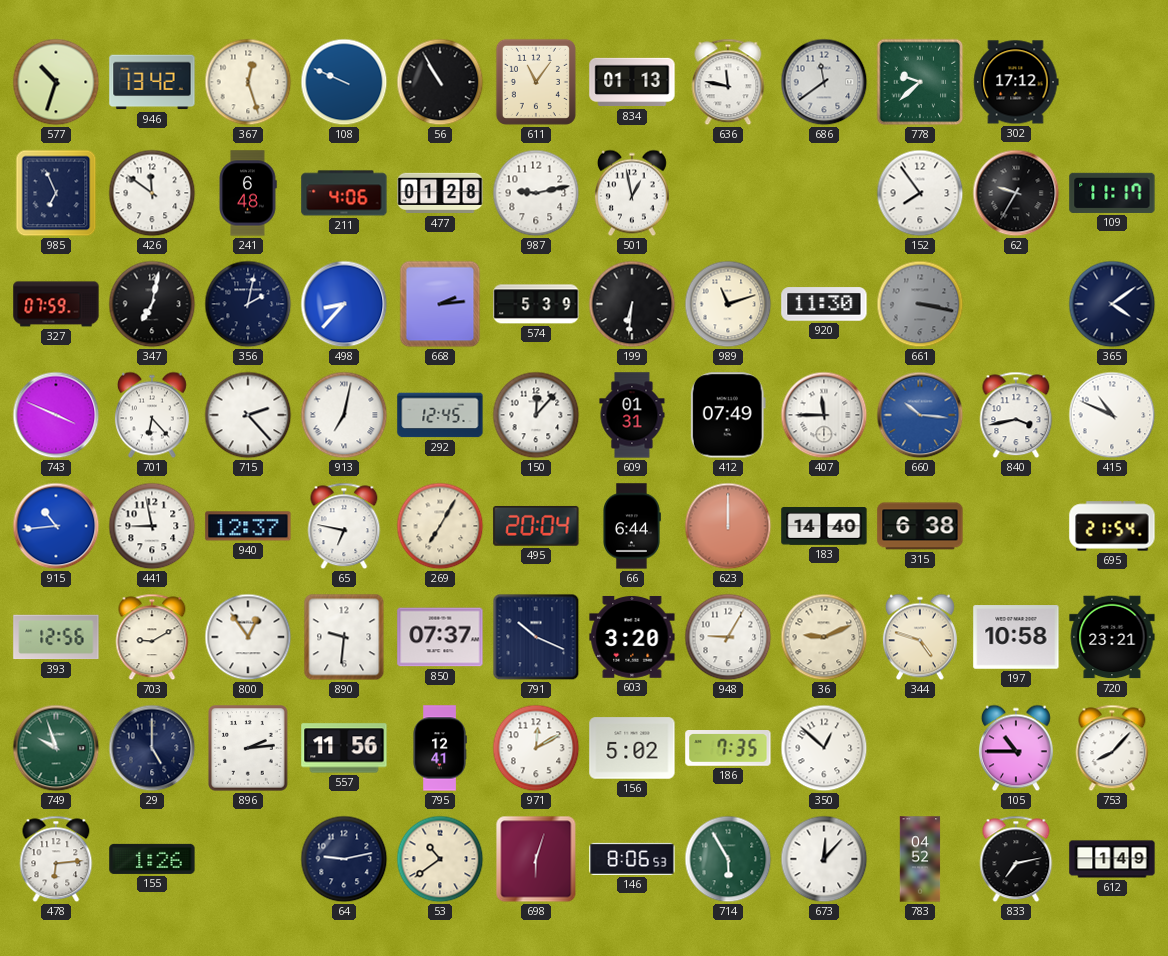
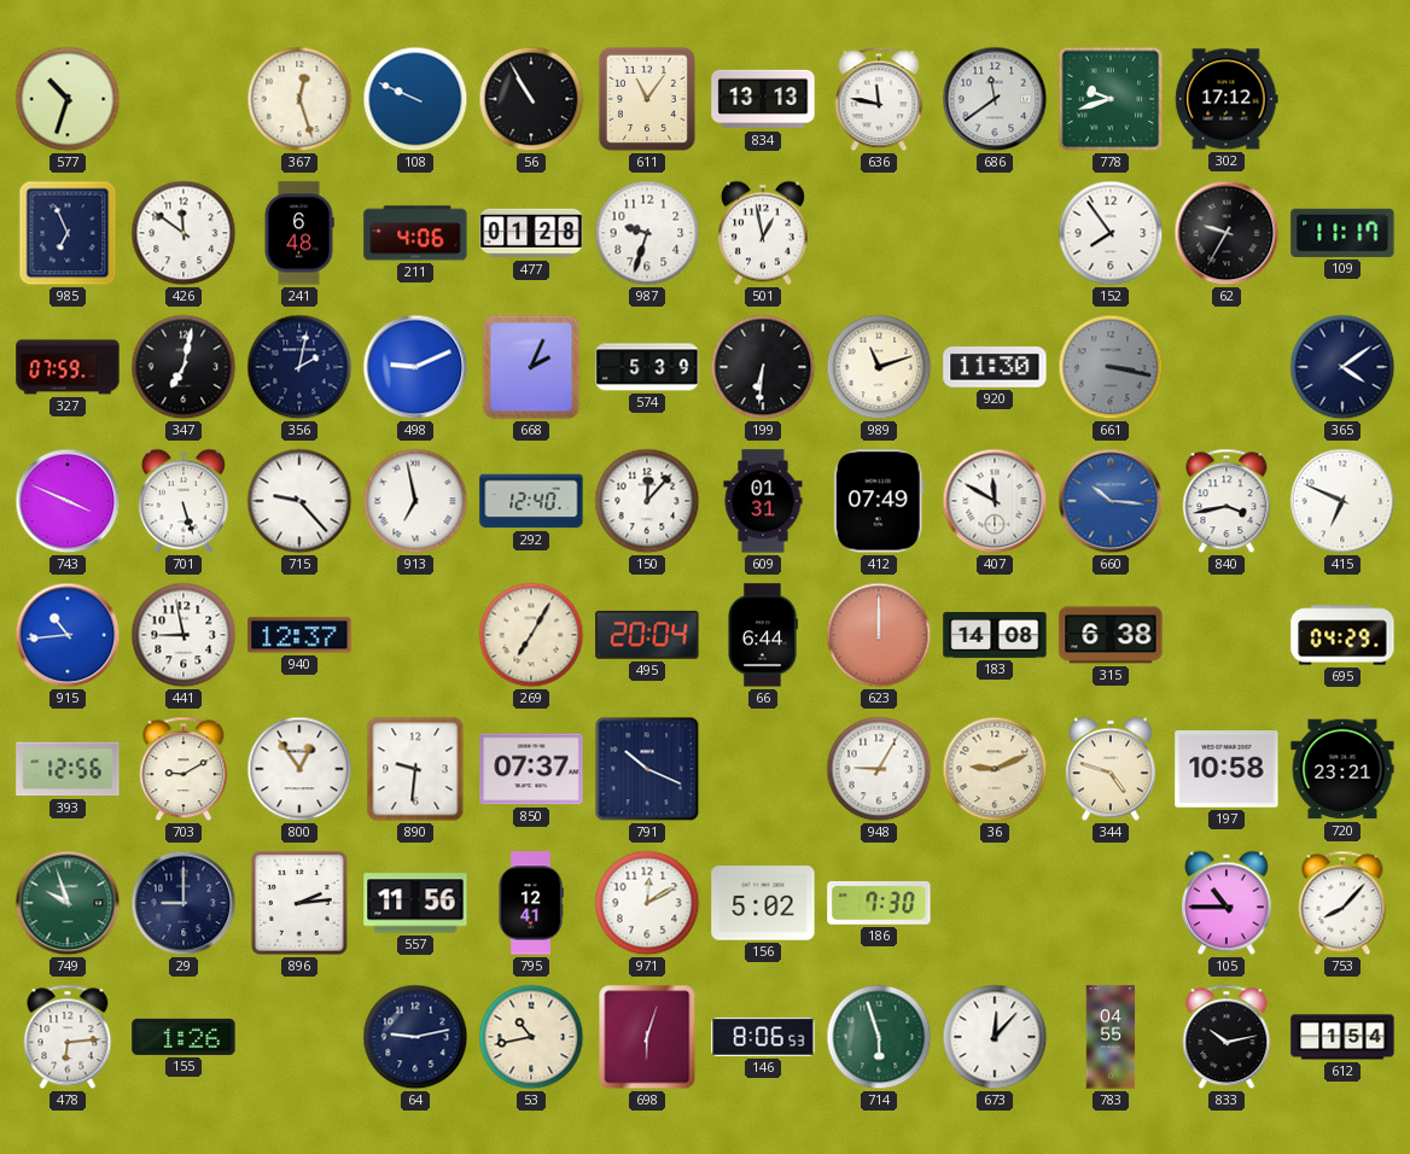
946: 13:42 -> none
834: 01:13 -> 13:13
778: 9:38 -> 9:42
987: 9:13 -> 9:33
498: 8:37 -> 9:11
668: 2:14 -> 2:04
701: 6:23 -> 5:27
715: 2:23 -> 9:23
913: 7:02 -> 6:58
292: 12:45 -> 12:40
407: 11:45 -> 11:50
415: 10:49 -> 6:49
65: 6:47 -> none
183: 14:40 -> 14:08
695: 21:54 -> 04:29
603: 3:20 -> none
29: 5:00 -> 9:00
186: 7:35 -> 7:30
350: 12:52 -> none
53: 10:39 -> 10:43
714: 5:55 -> 5:57
783: 04:52 -> 04:55
833: 7:13 -> 10:13
612: 1:49 -> 1:54
